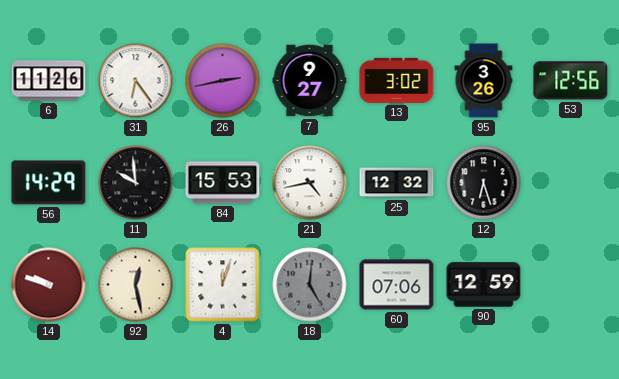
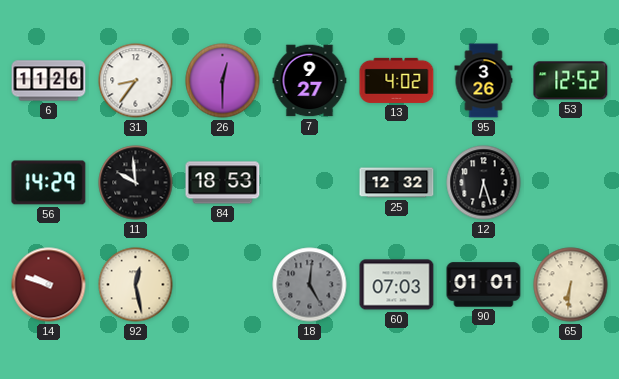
31: 6:24 -> 8:36
26: 2:43 -> 12:30
13: 3:02 -> 4:02
53: 12:56 -> 12:52
84: 15:53 -> 18:53
21: 4:43 -> none
4: 12:03 -> none
60: 07:06 -> 07:03
90: 12:59 -> 01:01
65: none -> 6:31
